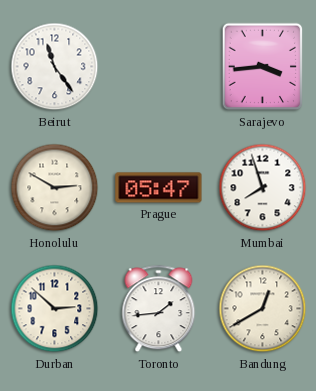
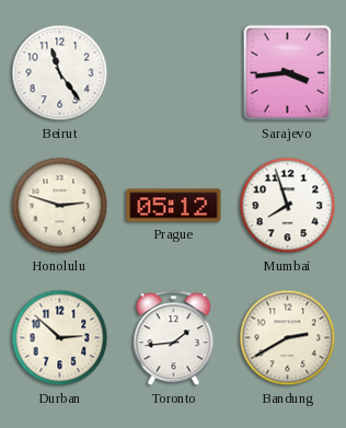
Honolulu: 2:50 -> 2:48
Prague: 05:47 -> 05:12
Bandung: 12:40 -> 2:40
